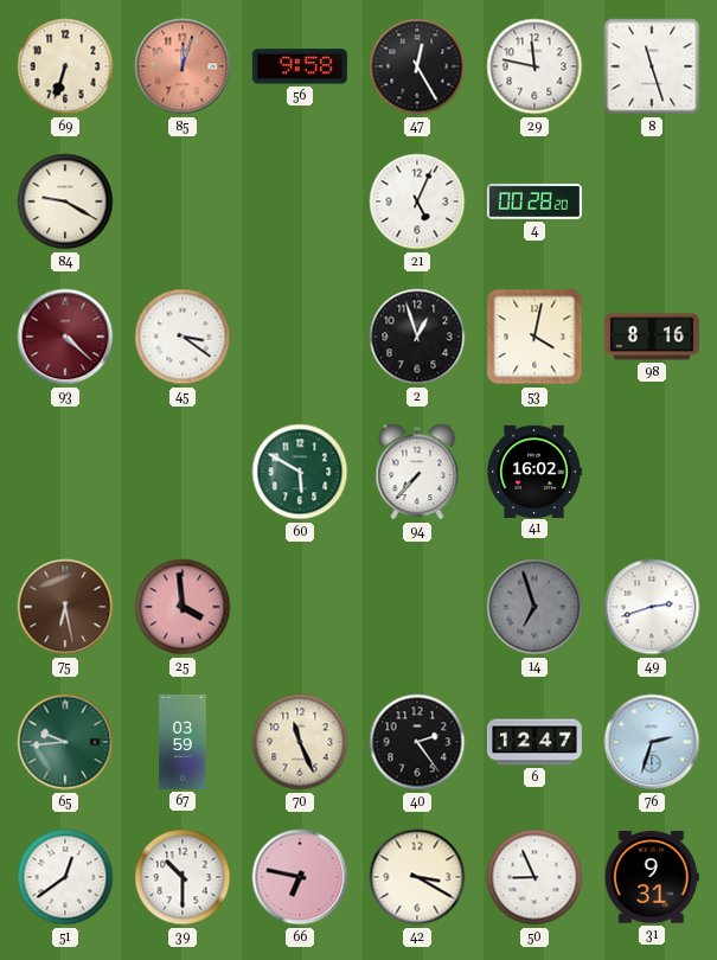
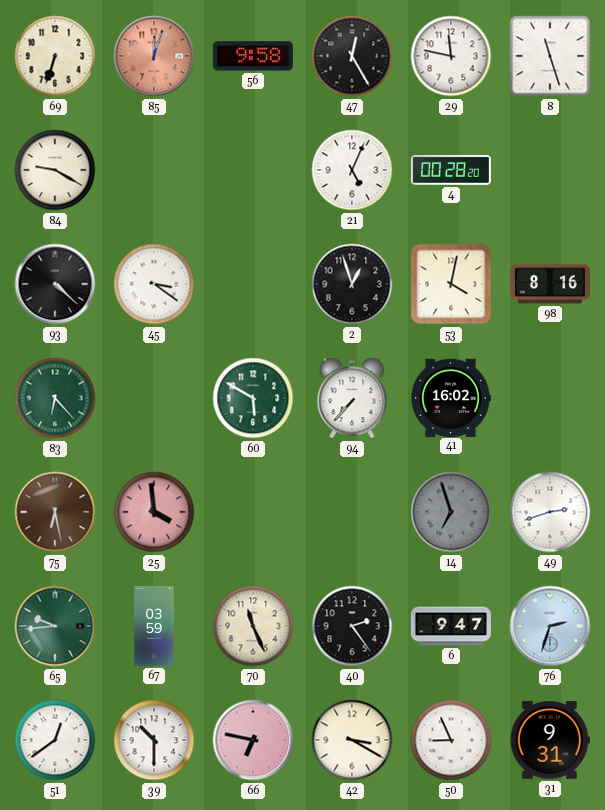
93 dial: burgundy -> black
83: none -> 6:23
6: 12:47 -> 9:47
